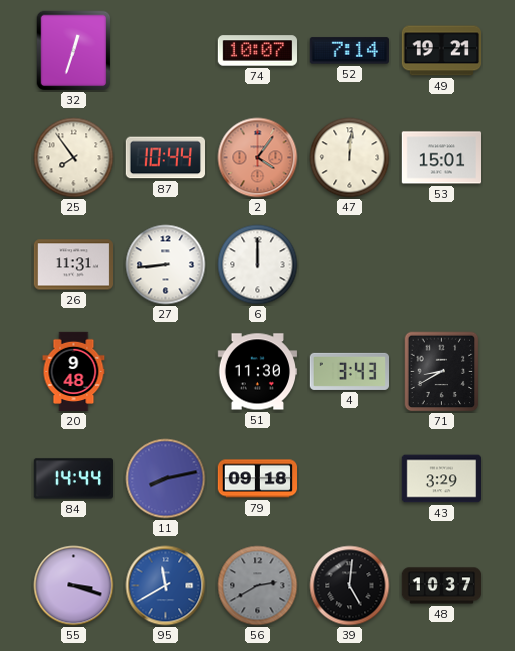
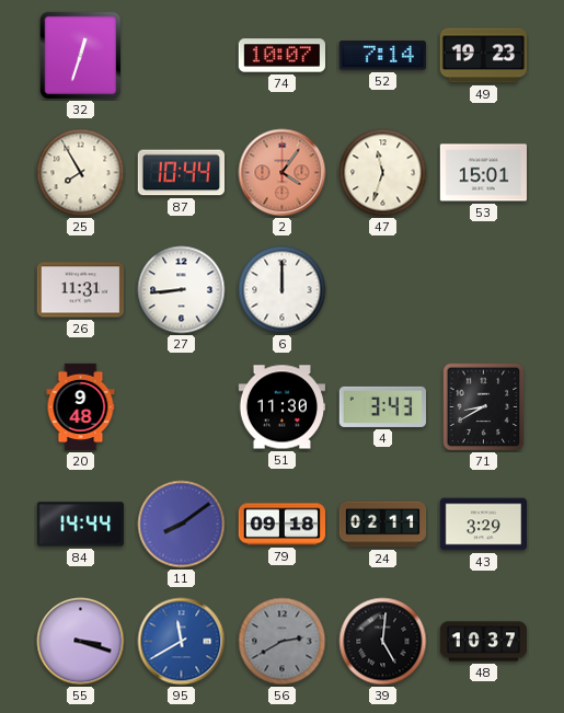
49: 19:21 -> 19:23
25: 7:54 -> 7:55
47: 12:01 -> 11:33
11: 8:13 -> 8:09
24: none -> 02:11
